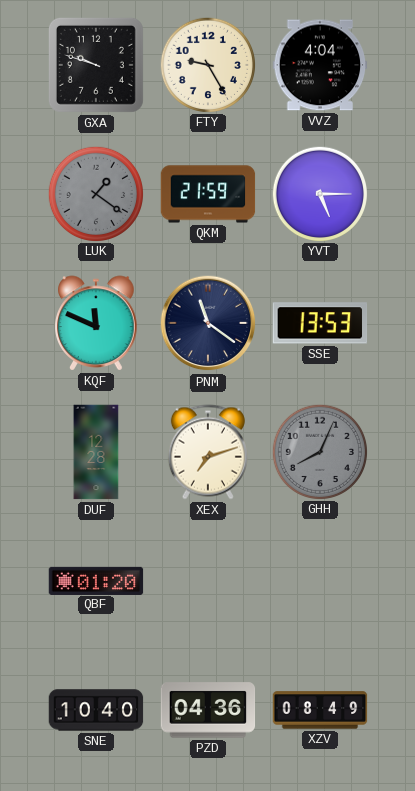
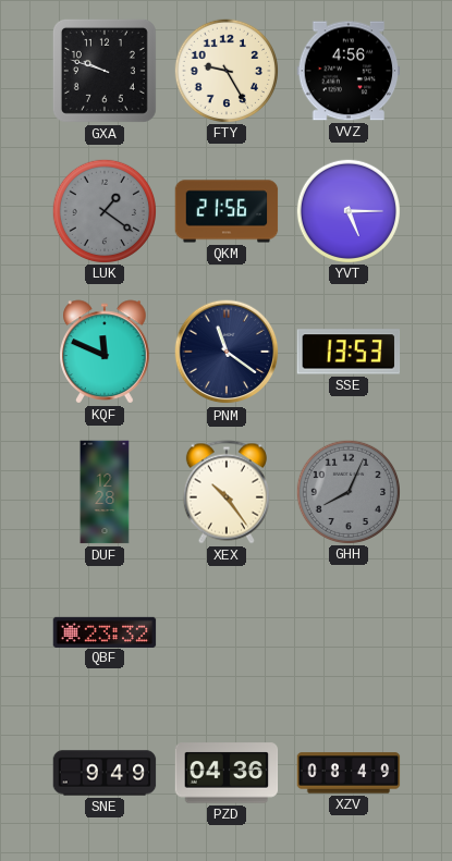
VVZ: 4:04 -> 4:56
QKM: 21:59 -> 21:56
XEX: 7:12 -> 10:24
QBF: 01:20 -> 23:32
SNE: 10:40 -> 9:49
